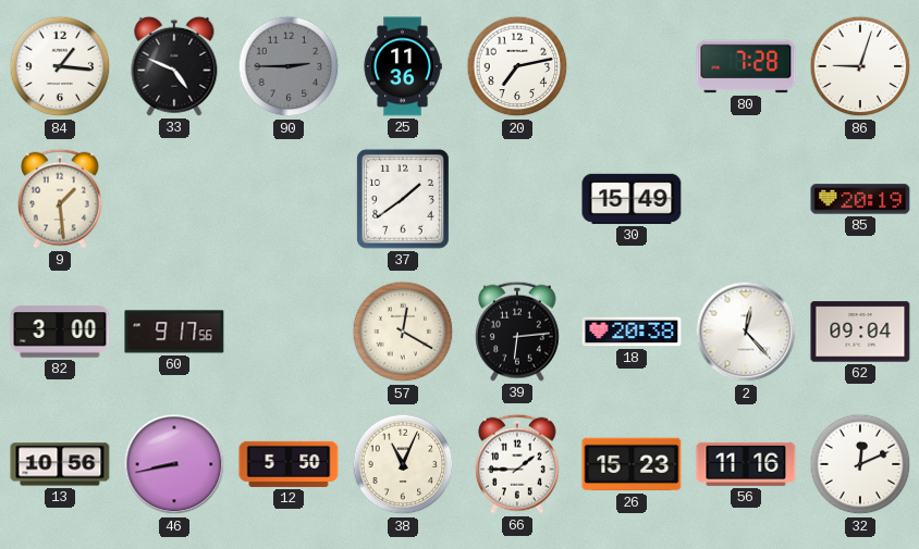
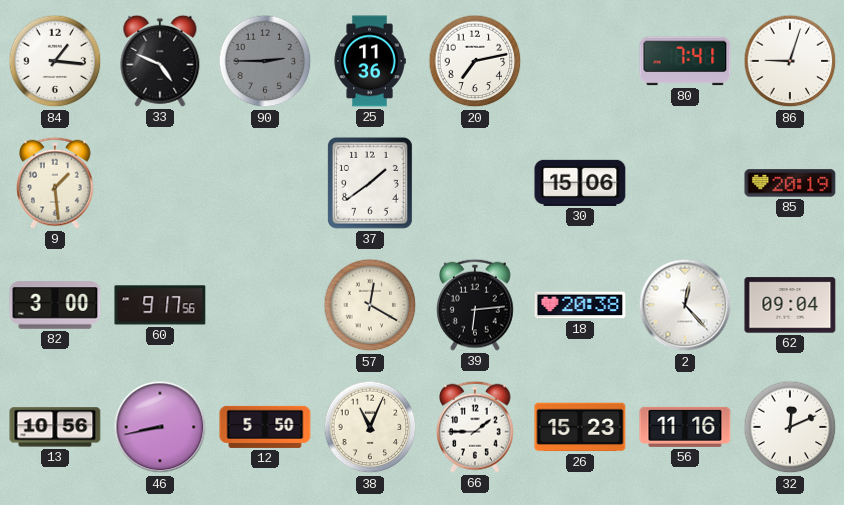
80: 7:28 -> 7:41
30: 15:49 -> 15:06
